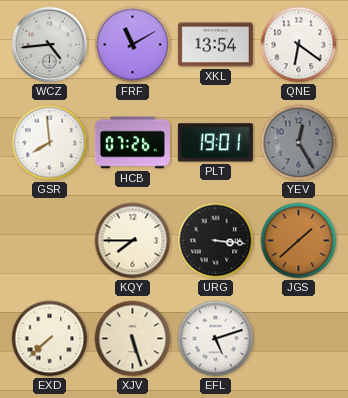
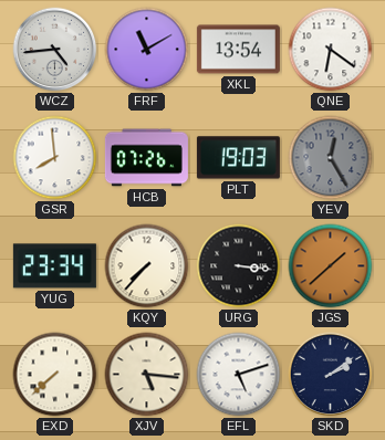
PLT: 19:01 -> 19:03
YUG: none -> 23:34
KQY: 7:45 -> 7:37
XJV: 5:27 -> 5:16
SKD: none -> 2:09
